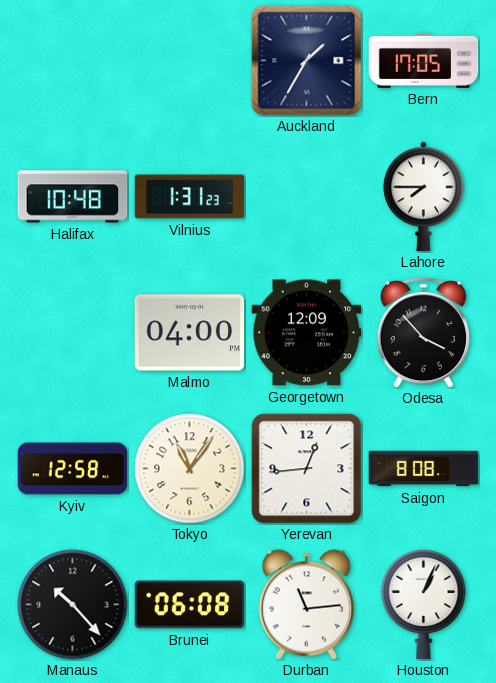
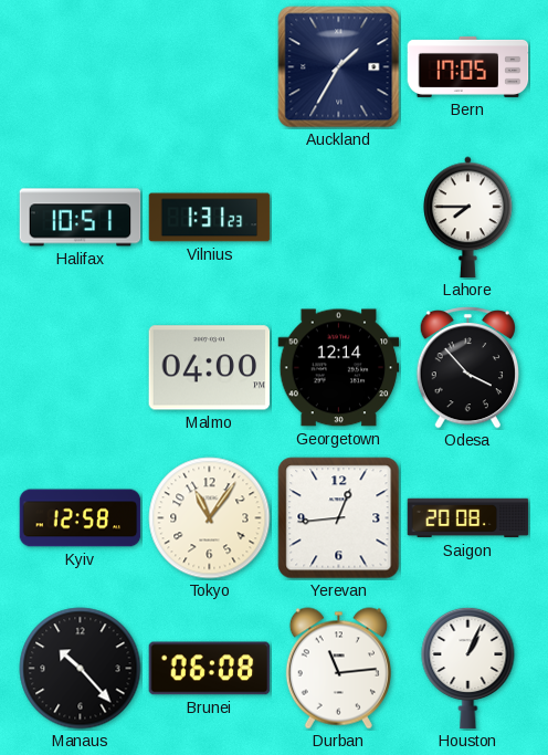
Halifax: 10:48 -> 10:51
Georgetown: 12:09 -> 12:14
Saigon: 8:08 -> 20:08
